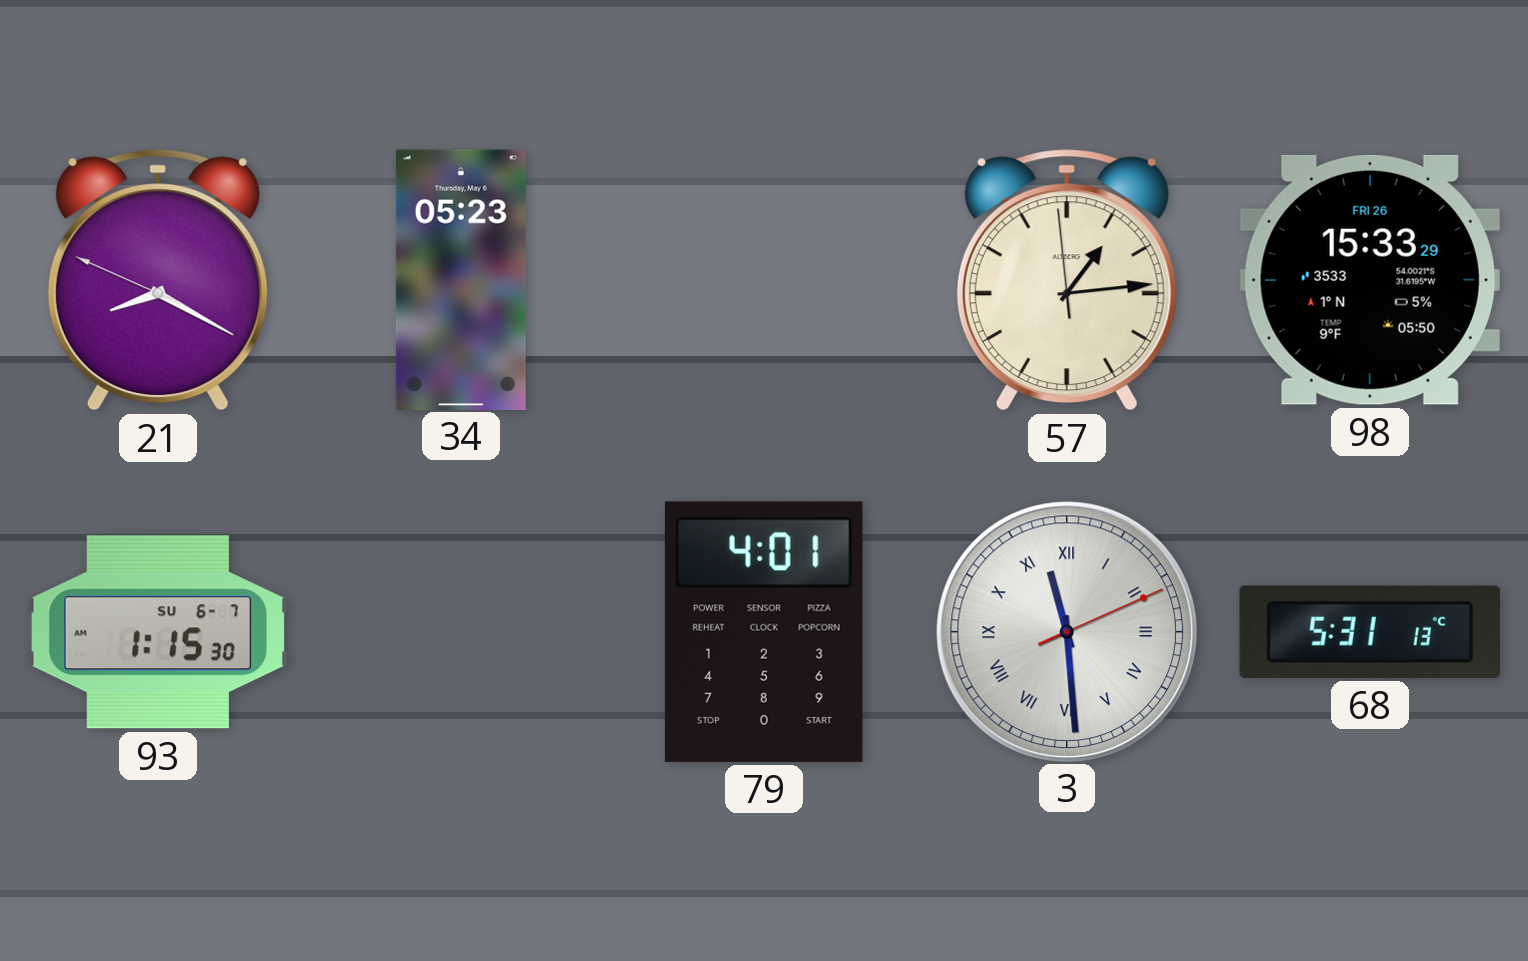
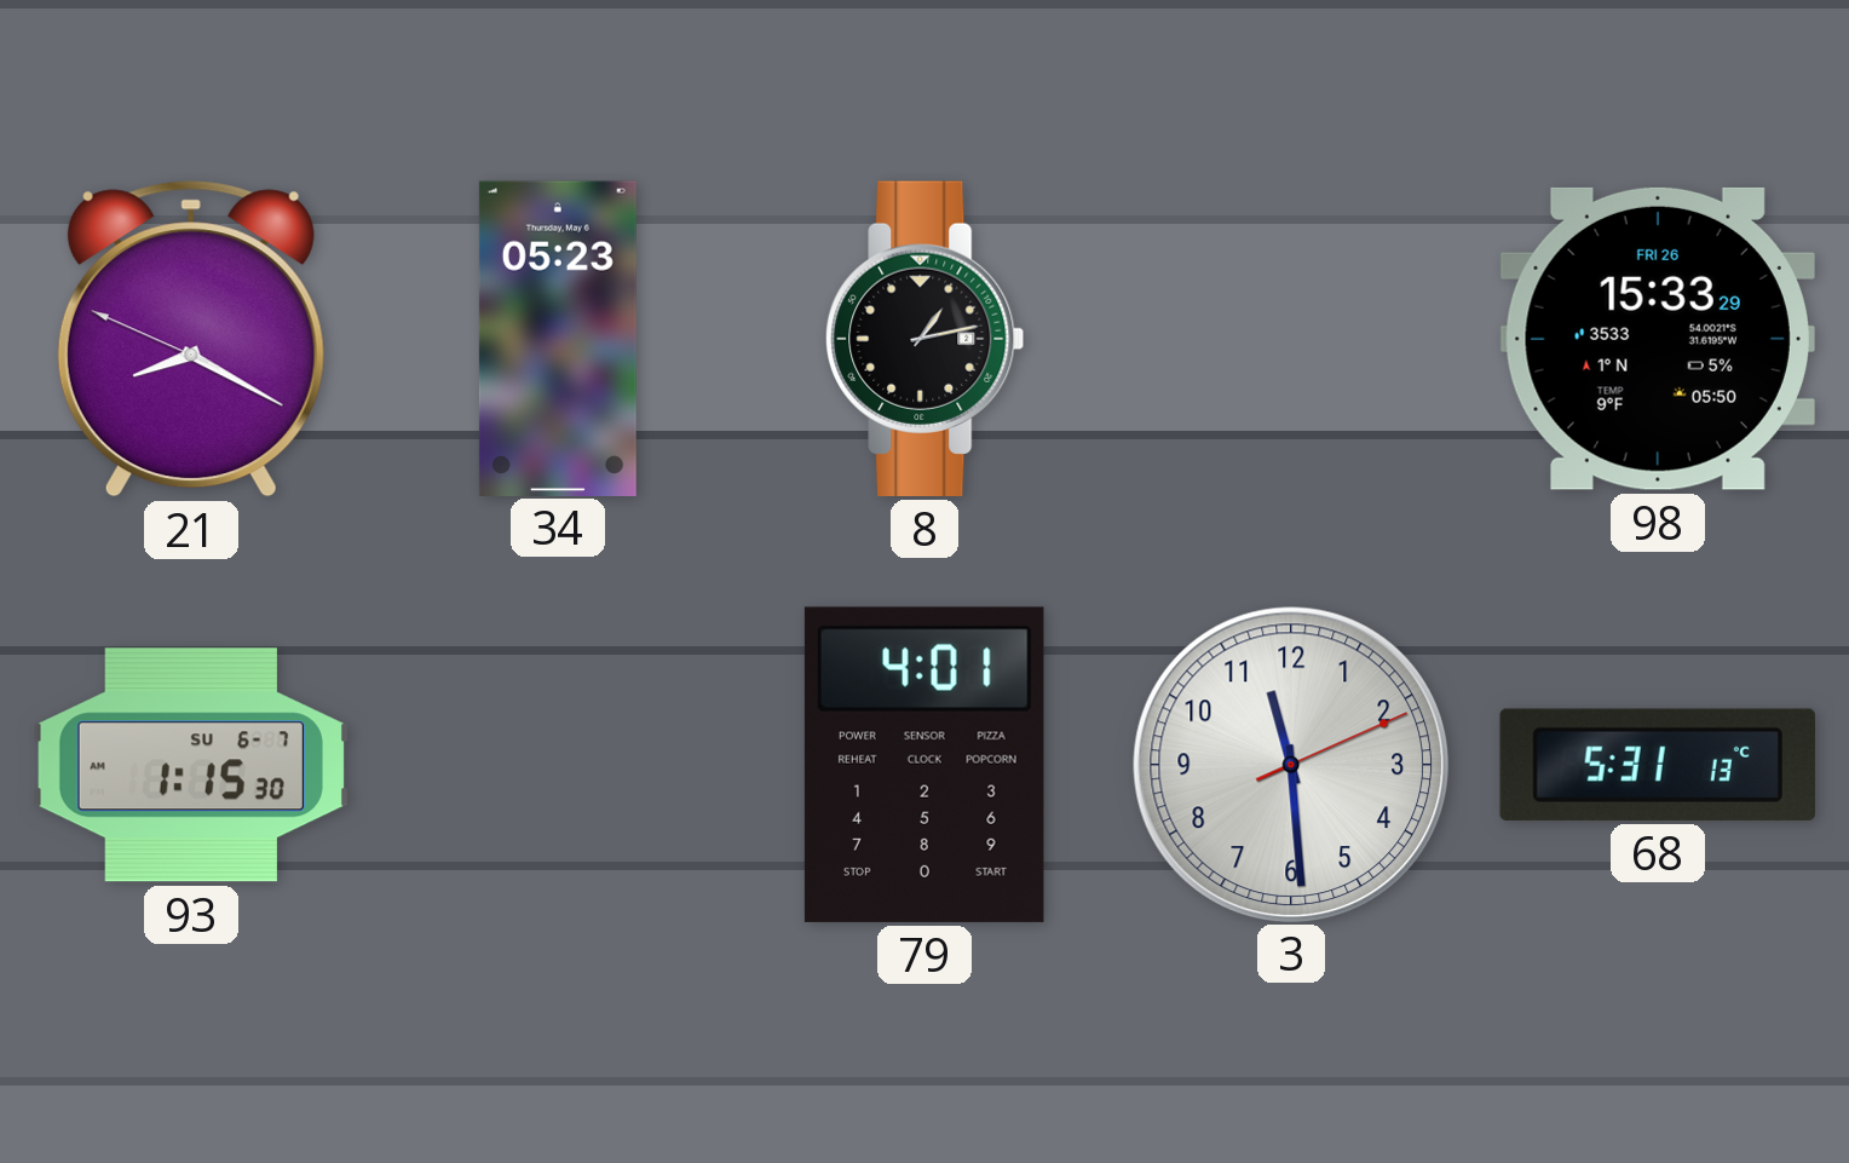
8: none -> 1:13
57: 1:13 -> none
3 numerals: Roman -> Arabic
